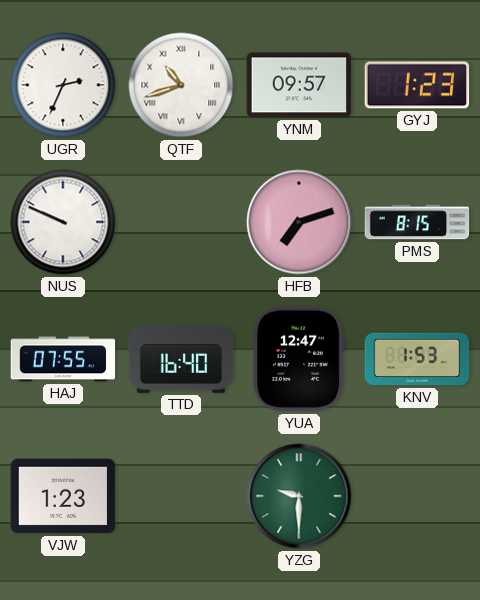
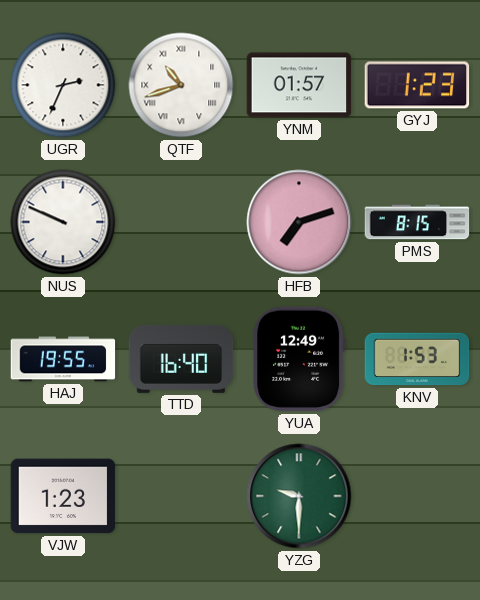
YNM: 09:57 -> 01:57
HAJ: 07:55 -> 19:55
YUA: 12:47 -> 12:49
